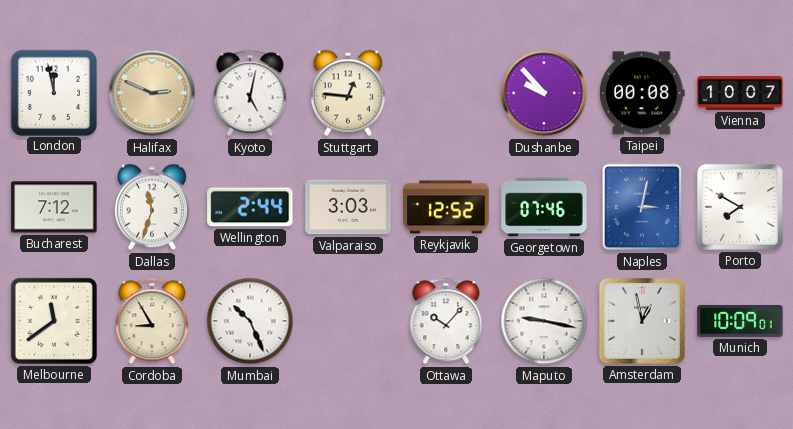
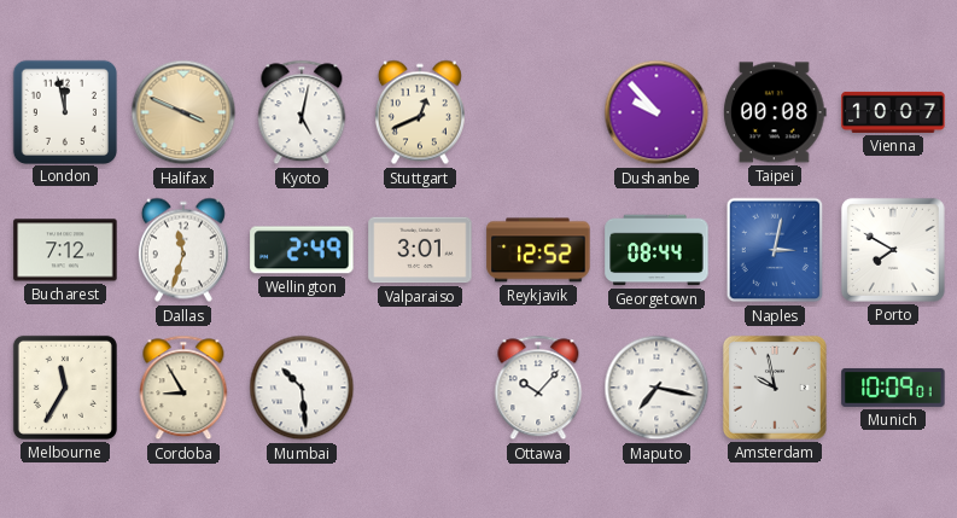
Halifax: 2:49 -> 3:49
Stuttgart: 12:46 -> 12:41
Wellington: 2:44 -> 2:49
Valparaiso: 3:03 -> 3:01
Georgetown: 07:46 -> 08:44
Melbourne: 11:39 -> 11:35
Mumbai: 10:26 -> 10:29
Maputo: 9:17 -> 7:17
Amsterdam: 12:58 -> 9:58
